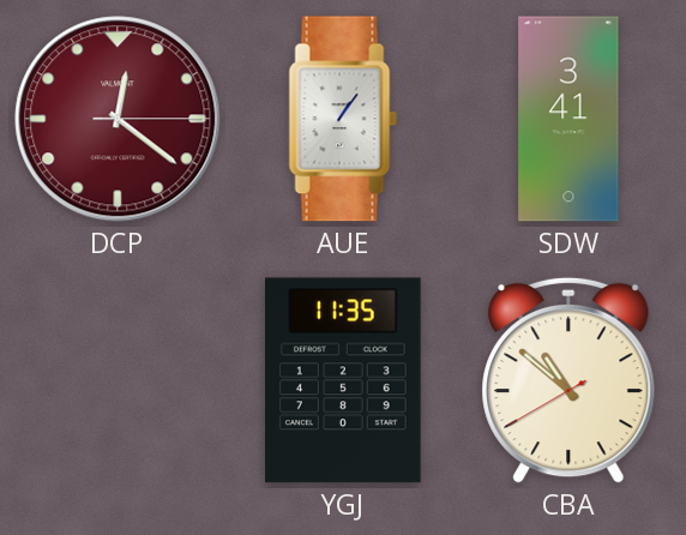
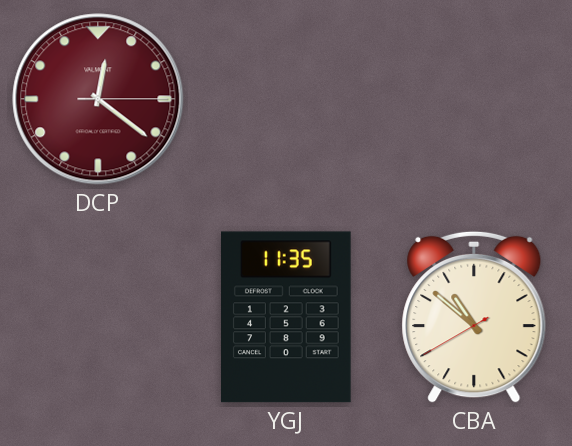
AUE: 1:06 -> none
SDW: 3:41 -> none
